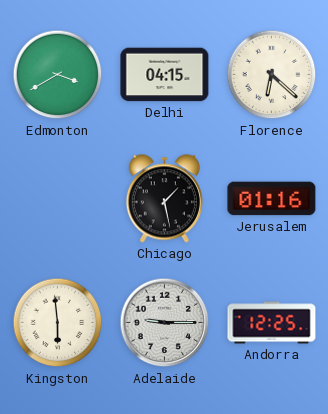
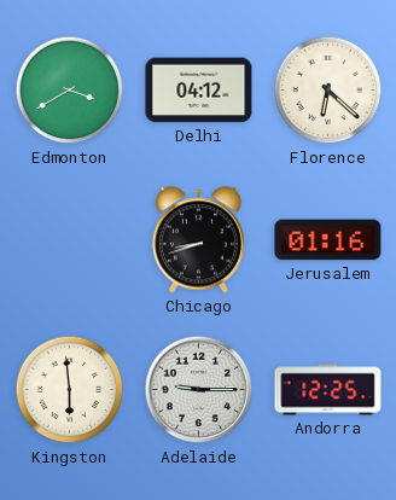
Delhi: 04:15 -> 04:12
Chicago: 1:28 -> 8:42
